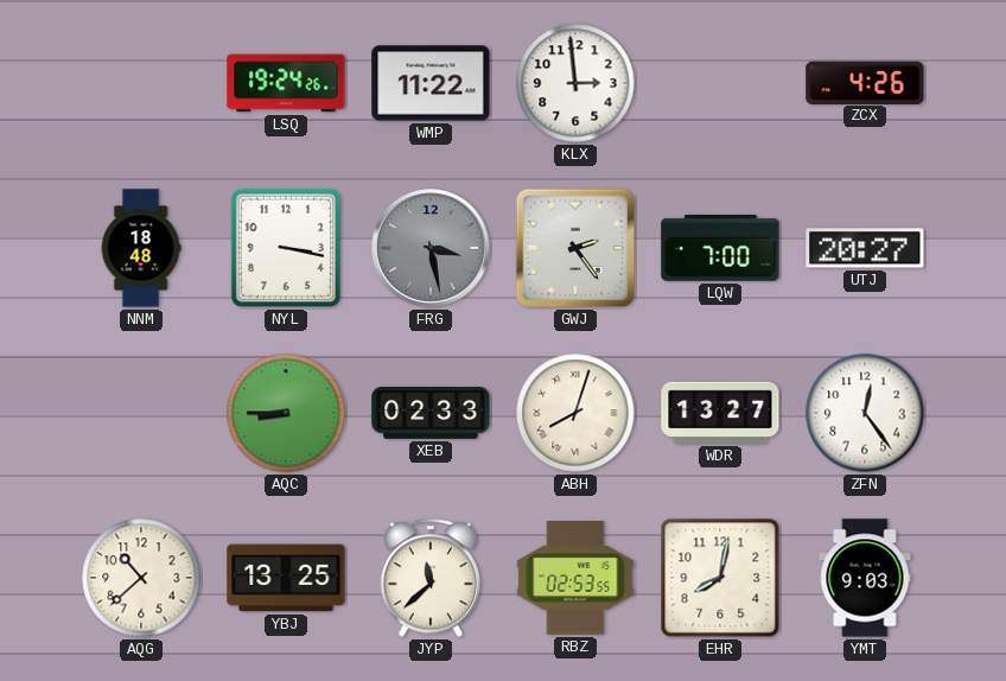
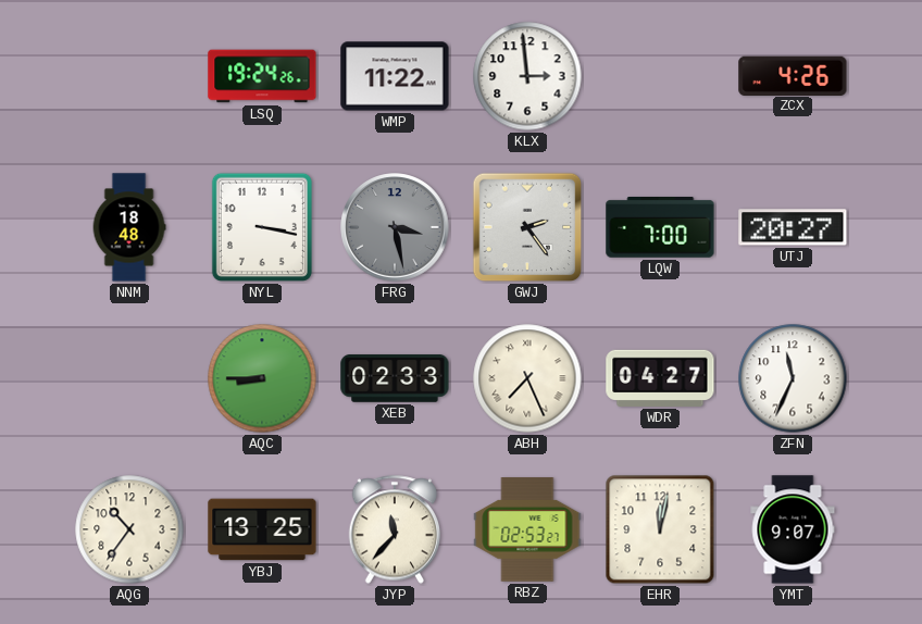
ABH: 8:03 -> 7:26
WDR: 13:27 -> 04:27
ZFN: 12:24 -> 11:34
AQG: 10:38 -> 10:36
JYP: 11:38 -> 11:37
RBZ: 02:53:55 -> 02:53:27
EHR: 8:02 -> 12:02
YMT: 9:03 -> 9:07
